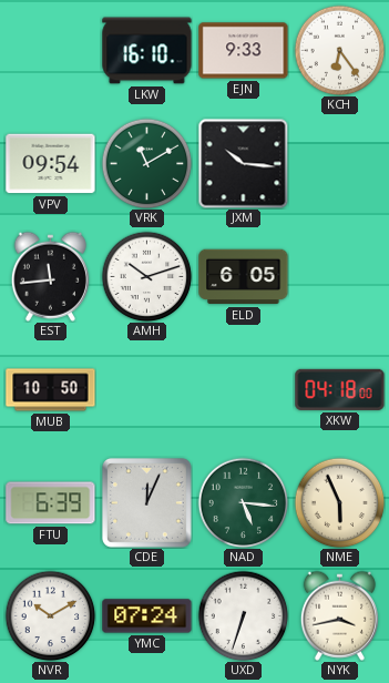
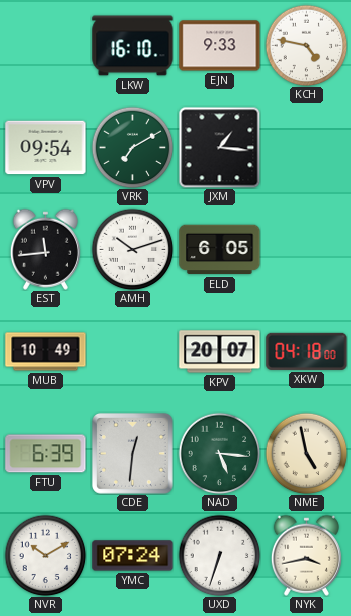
KCH: 6:24 -> 4:47
VRK: 11:10 -> 7:10
JXM: 10:16 -> 1:16
MUB: 10:50 -> 10:49
KPV: none -> 20:07
CDE: 12:04 -> 12:31
NME: 5:56 -> 4:58
